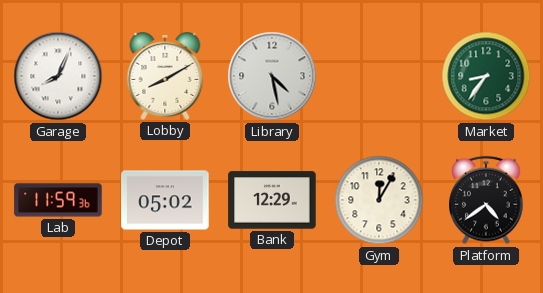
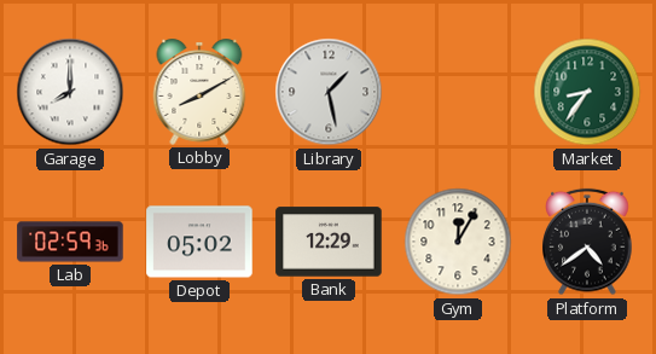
Garage: 8:04 -> 8:00
Library: 4:28 -> 1:28
Lab: 11:59 -> 02:59
